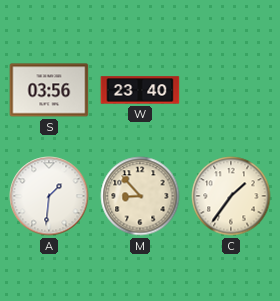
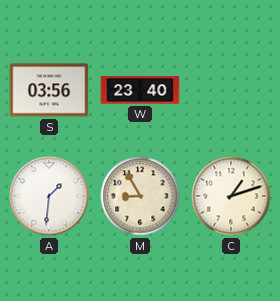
M: 8:53 -> 8:55
C: 1:36 -> 1:12
